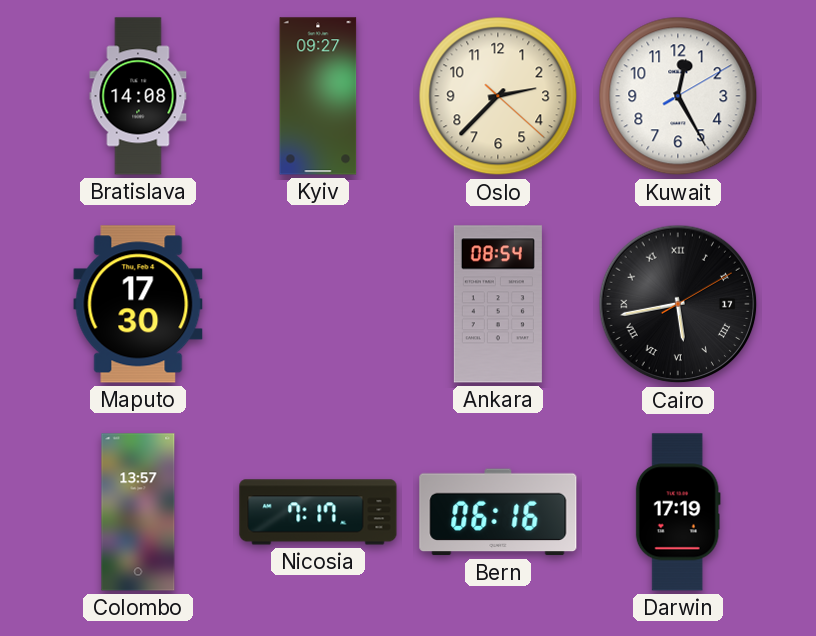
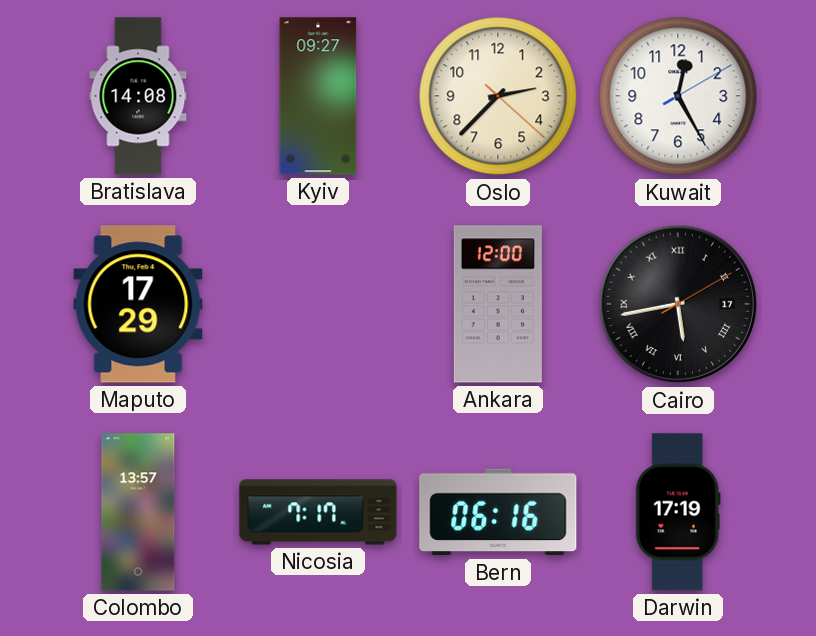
Maputo: 17:30 -> 17:29
Ankara: 08:54 -> 12:00
